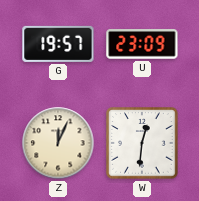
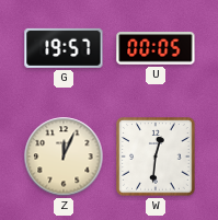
U: 23:09 -> 00:05
